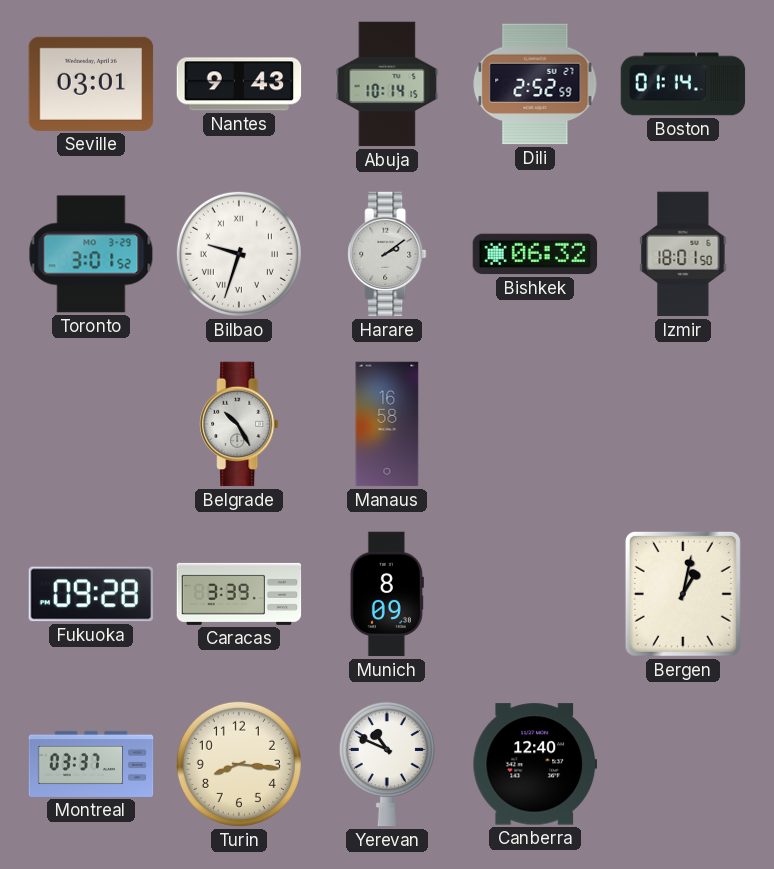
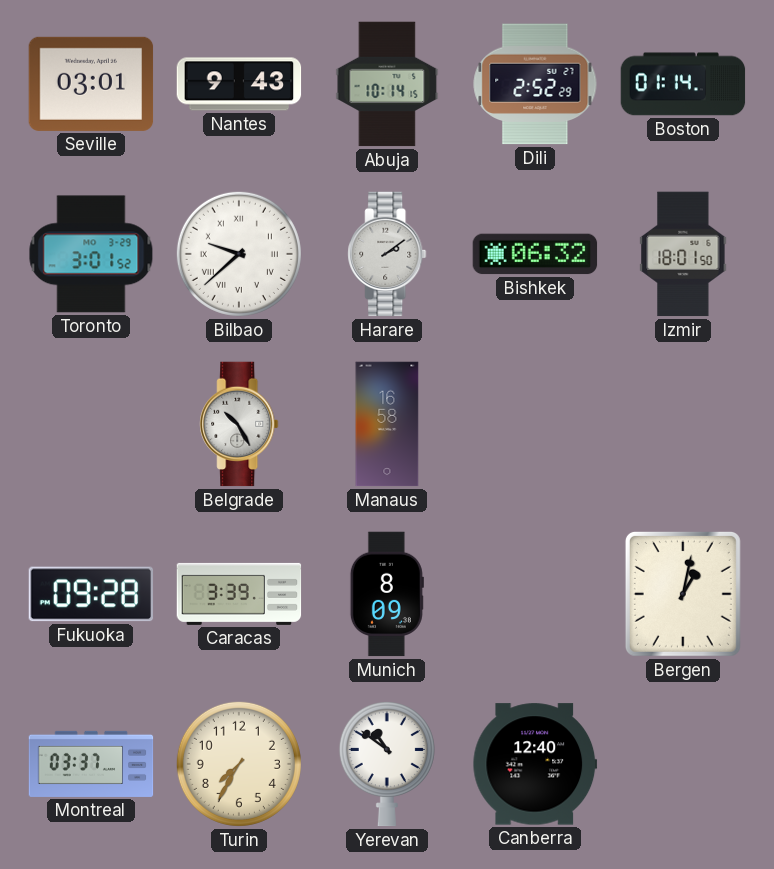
Dili: 2:52:59 -> 2:52:29
Bilbao: 9:33 -> 9:38
Turin: 8:16 -> 7:35
Yerevan: 10:49 -> 10:51
